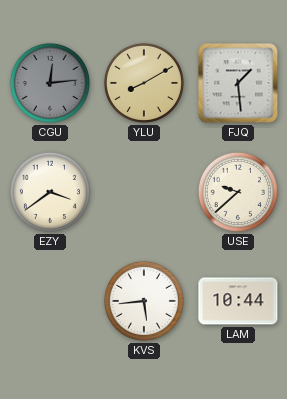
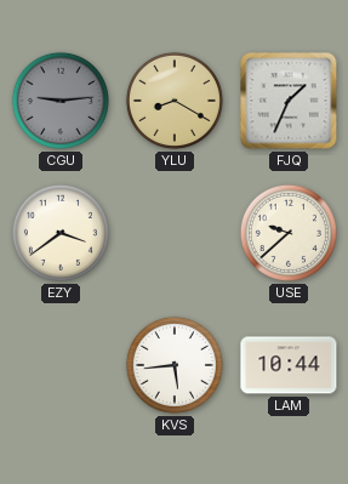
CGU: 12:14 -> 9:14
YLU: 8:10 -> 8:20
FJQ: 1:29 -> 1:34
